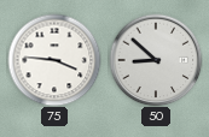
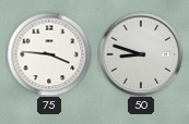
50: 8:52 -> 8:48
